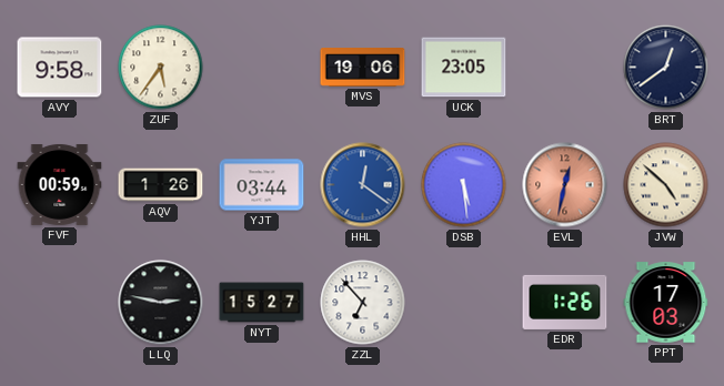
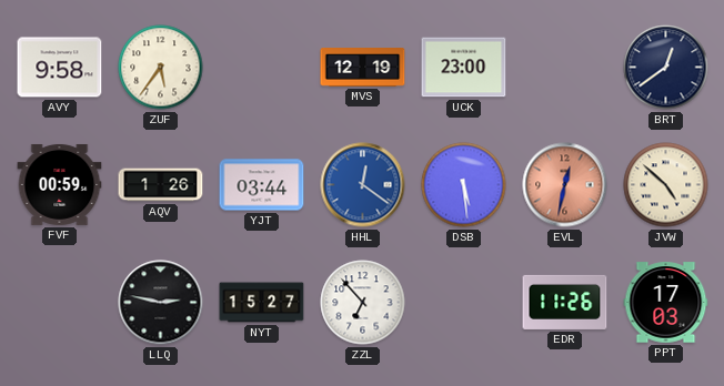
MVS: 19:06 -> 12:19
UCK: 23:05 -> 23:00
EDR: 1:26 -> 11:26
